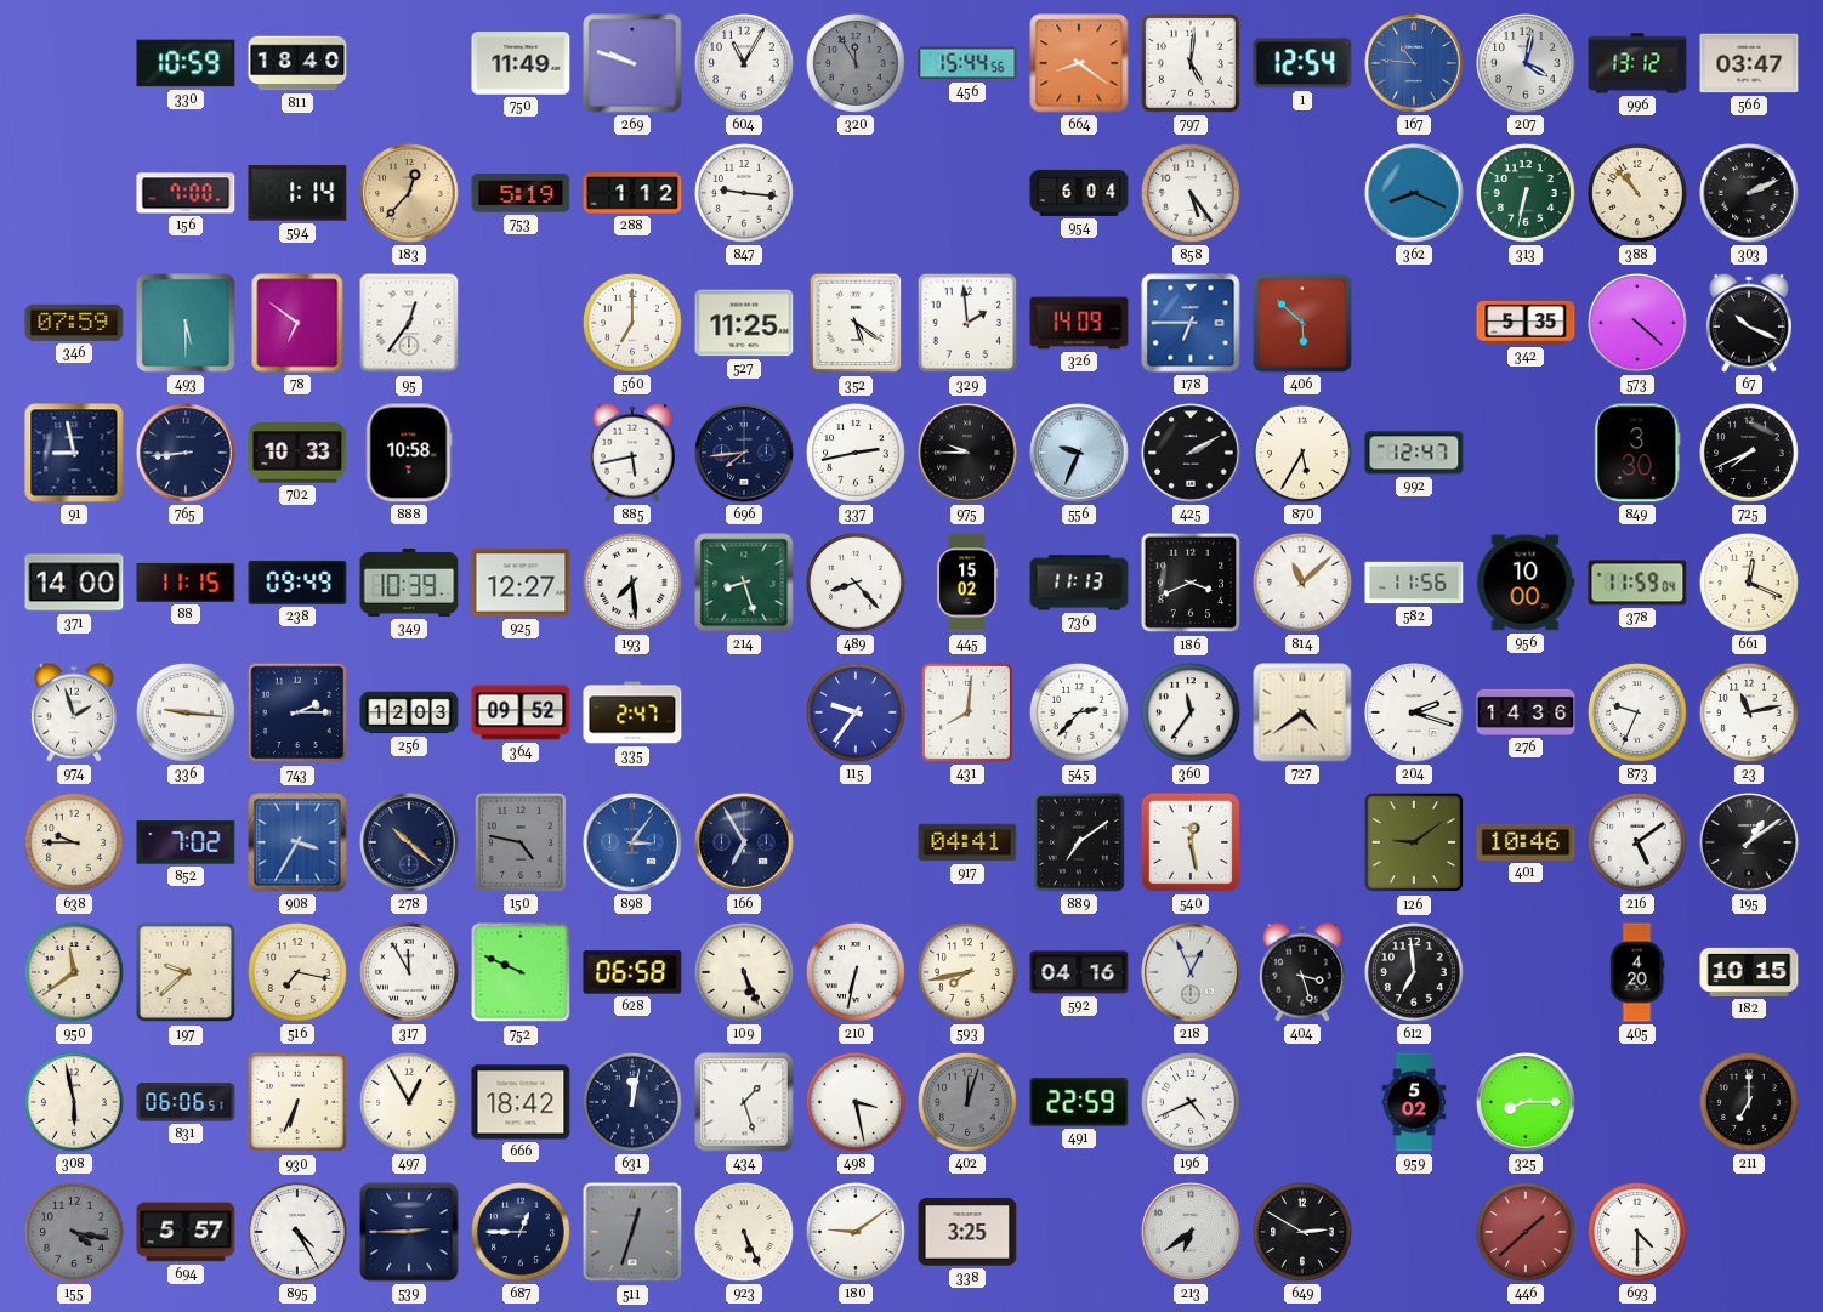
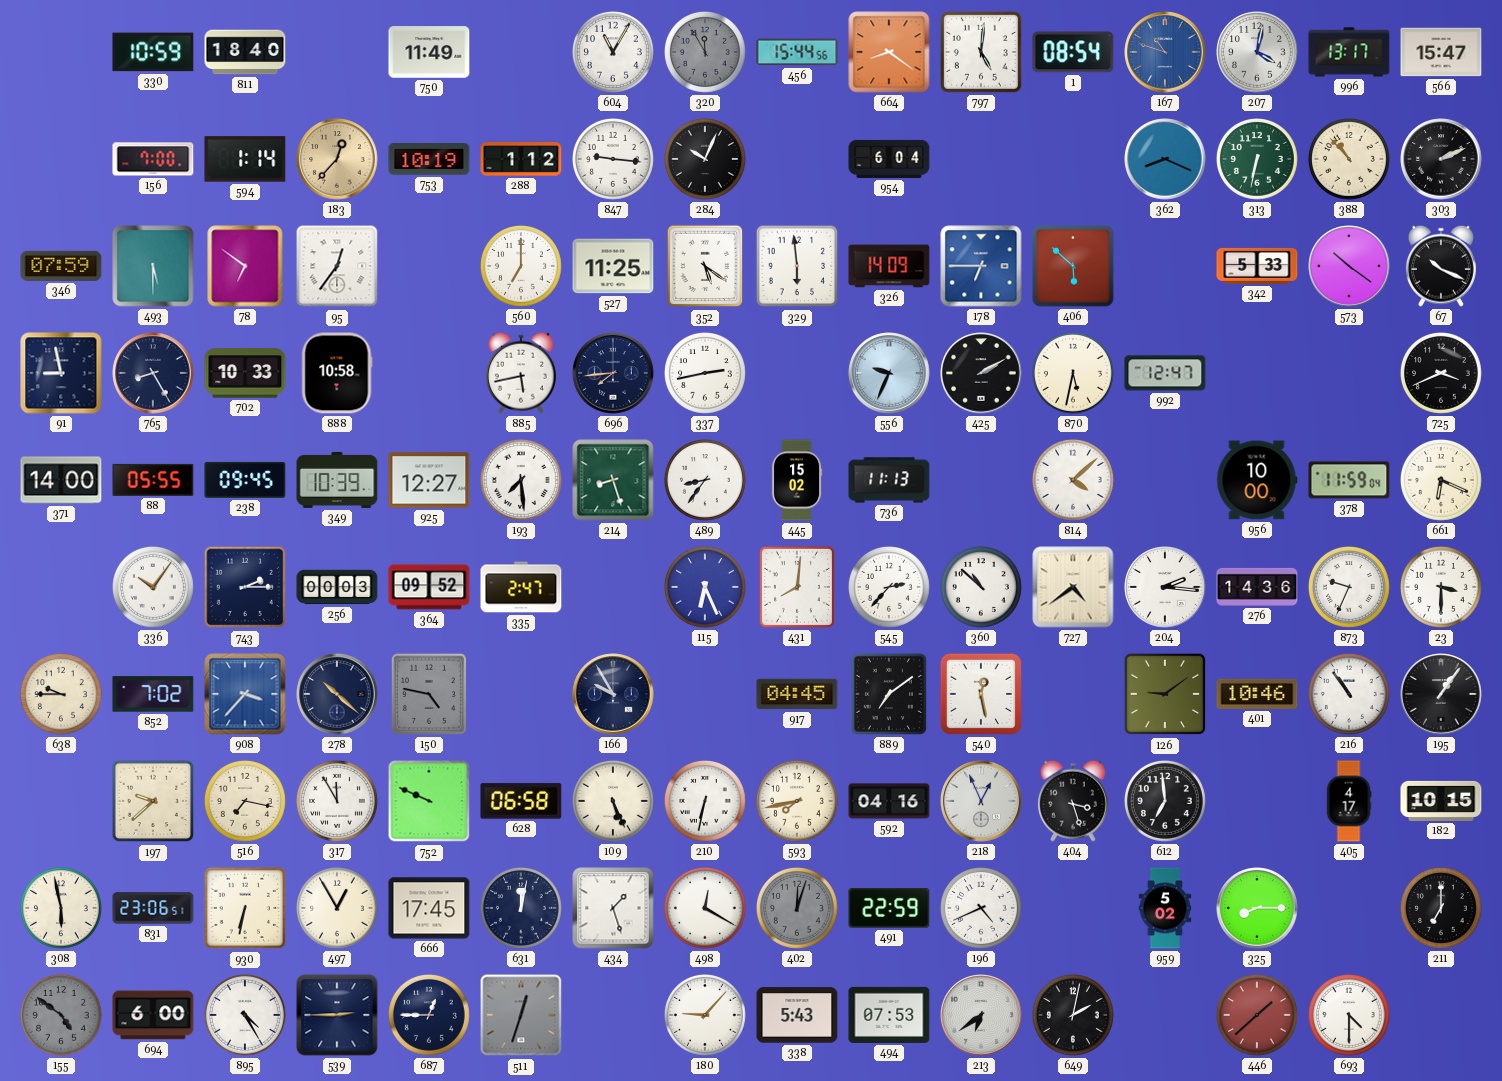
269: 9:48 -> none
1: 12:54 -> 08:54
167: 10:46 -> 10:48
996: 13:12 -> 13:17
566: 03:47 -> 15:47
753: 5:19 -> 10:19
284: none -> 10:04
858: 5:24 -> none
329: 1:59 -> 5:59
342: 5:35 -> 5:33
573: 4:22 -> 10:21
765: 8:44 -> 8:25
975: 9:45 -> none
870: 5:35 -> 5:32
849: 3:30 -> none
725: 7:41 -> 3:41
88: 11:15 -> 05:55
238: 09:49 -> 09:45
489: 8:23 -> 8:36
186: 3:41 -> none
814: 11:08 -> 4:08
582: 11:56 -> none
661: 12:19 -> 6:19
974: 1:57 -> none
336: 9:16 -> 10:06
256: 12:03 -> 00:03
115: 9:36 -> 6:26
360: 11:36 -> 10:52
204: 2:18 -> 2:16
23: 11:13 -> 3:30
908: 3:35 -> 3:37
898: 3:06 -> none
166: 6:55 -> 9:55
917: 04:41 -> 04:45
216: 5:09 -> 10:54
195: 1:09 -> 1:06
950: 11:39 -> none
405: 4:20 -> 4:17
831: 06:06 -> 23:06
930: 6:34 -> 6:32
666: 18:42 -> 17:45
498: 3:28 -> 12:20
155: 4:17 -> 4:51
694: 5:57 -> 6:00
923: 5:26 -> none
180: 9:09 -> 9:07
338: 3:25 -> 5:43
494: none -> 07:53
649: 2:50 -> 2:02
